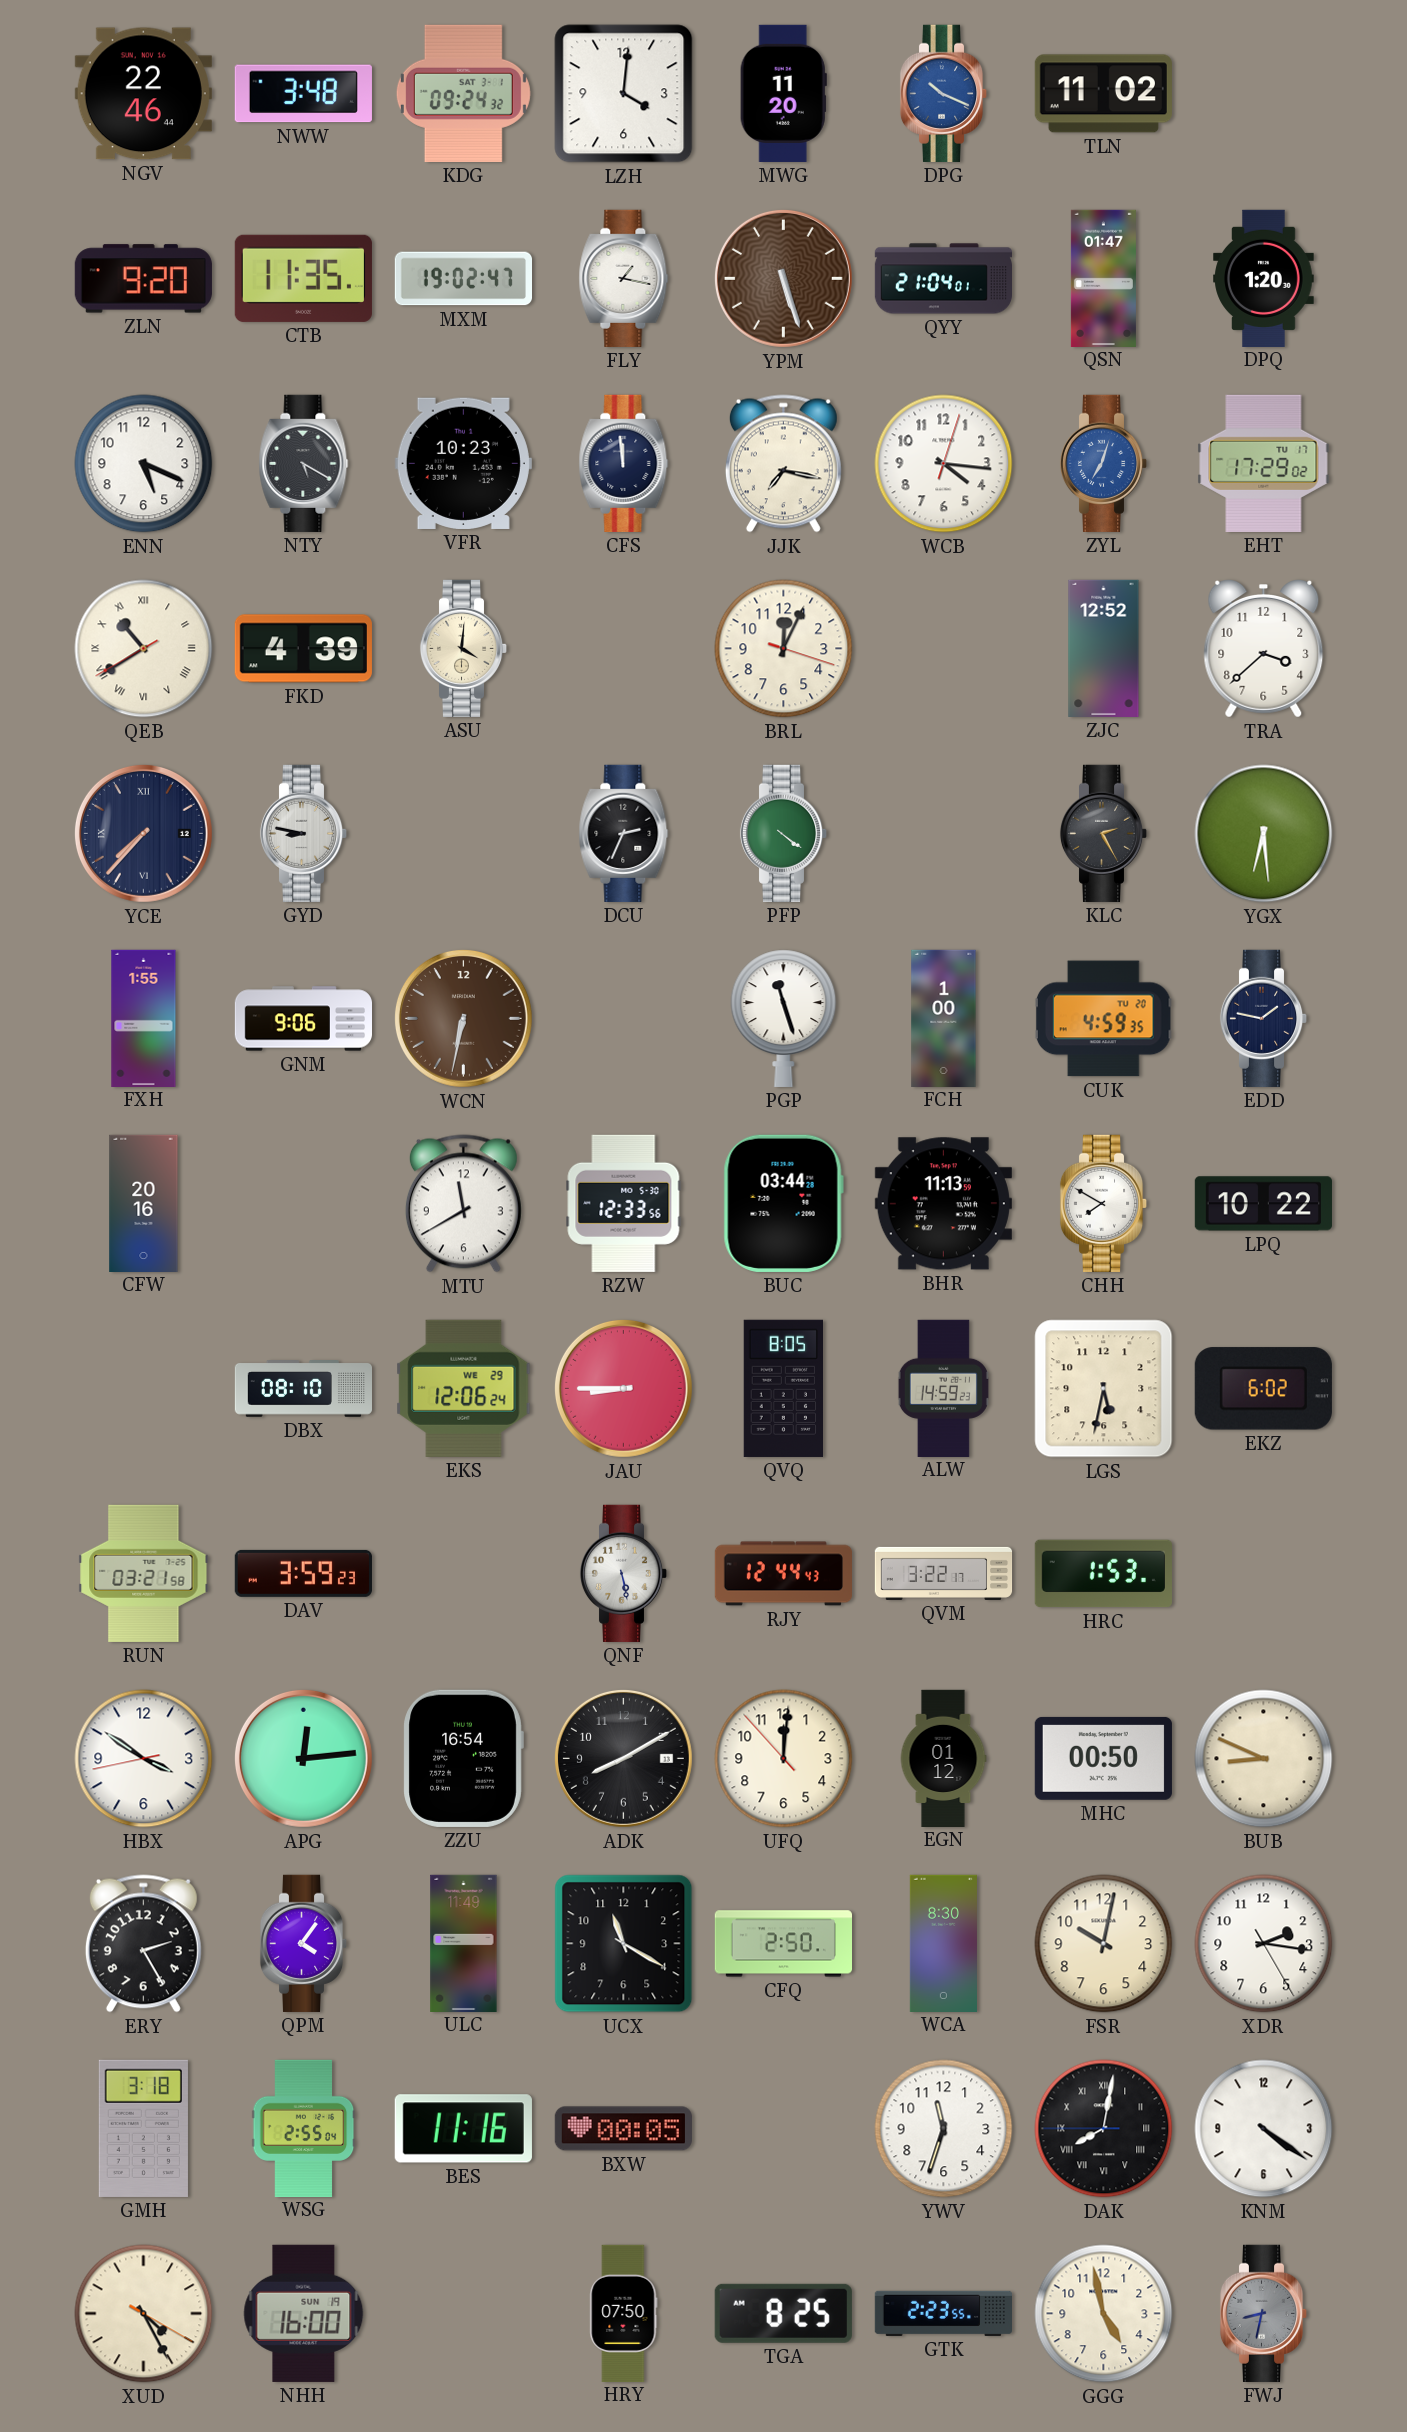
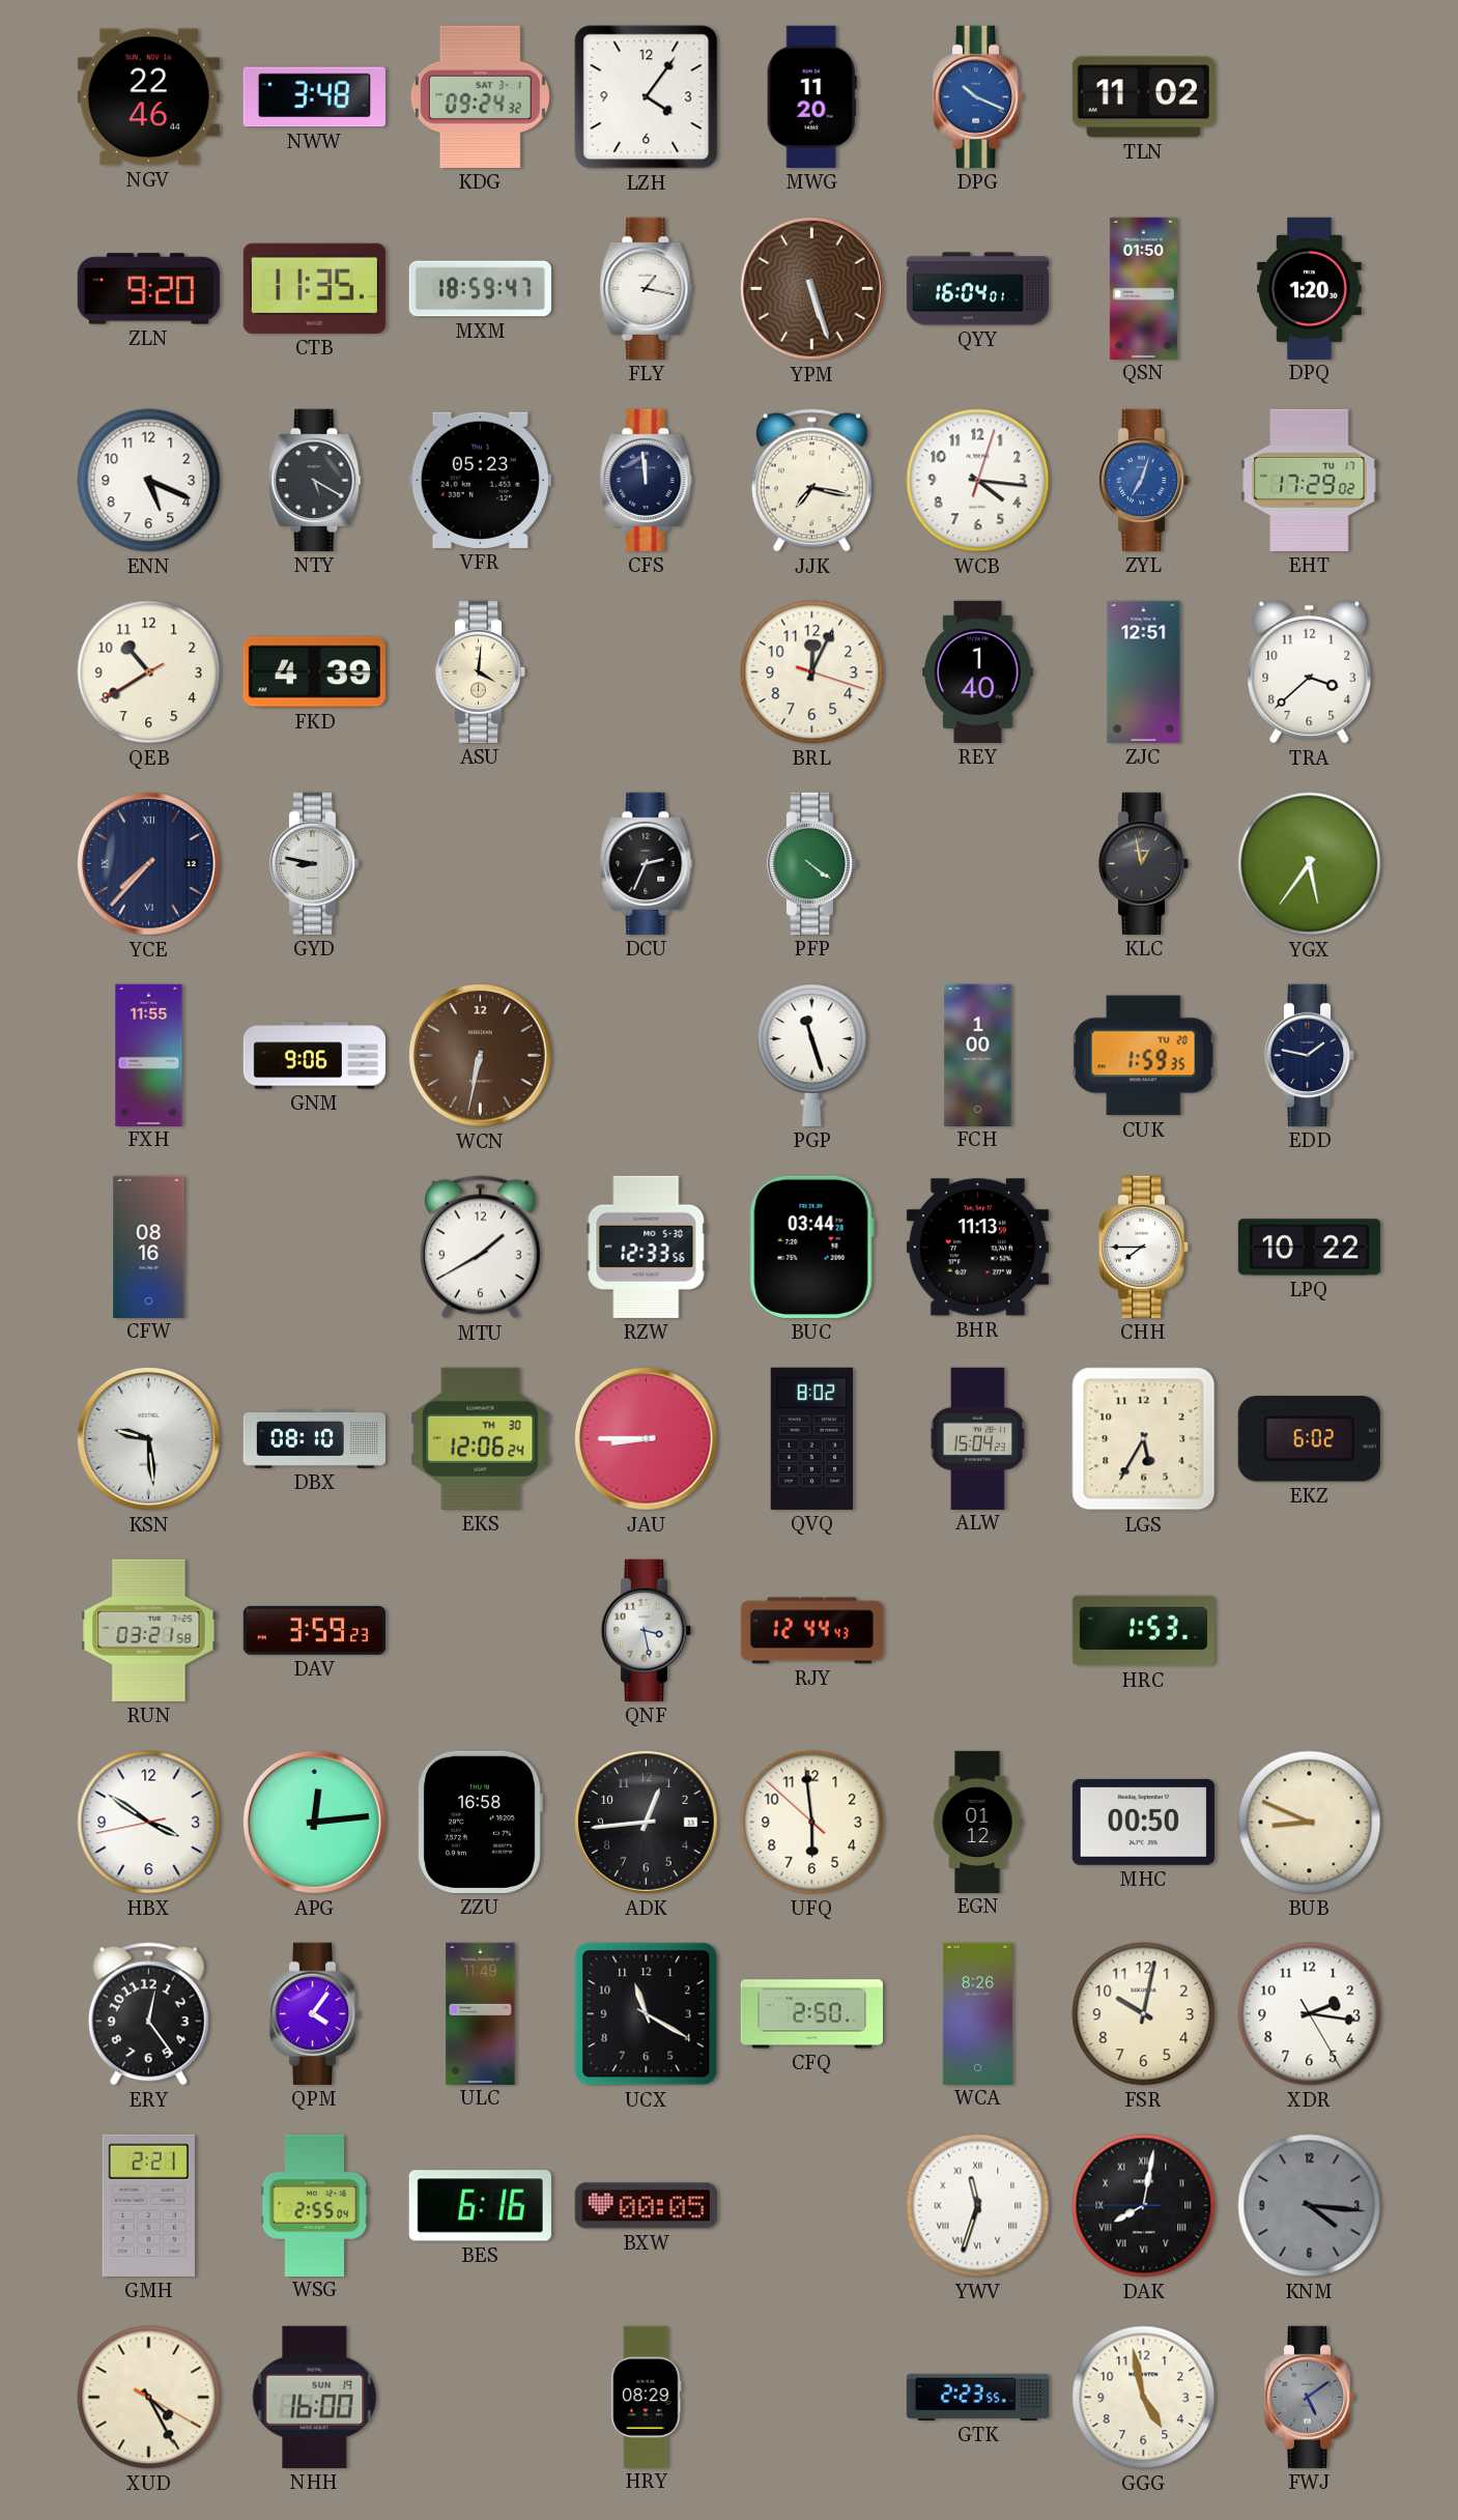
LZH: 4:01 -> 4:06
MXM: 19:02 -> 18:59
QYY: 21:04 -> 16:04
QSN: 01:47 -> 01:50
VFR: 10:23 -> 05:23
QEB numerals: Roman -> Arabic
REY: none -> 1:40
ZJC: 12:52 -> 12:51
KLC: 2:25 -> 12:58
YGX: 6:29 -> 5:36
FXH: 1:55 -> 11:55
CUK: 4:59 -> 1:59
CFW: 20:16 -> 08:16
MTU: 11:40 -> 1:40
CHH: 7:50 -> 7:45
KSN: none -> 9:29
EKS date: WE 29 -> TH 30
QVQ: 8:05 -> 8:02
ALW: 14:59 -> 15:04
LGS: 5:32 -> 5:35
QNF: 5:28 -> 3:28
QVM: 3:22 -> none
ZZU: 16:54 -> 16:58
ADK: 8:10 -> 12:44
UFQ: 12:00 -> 5:58
ERY: 2:25 -> 12:24
WCA: 8:30 -> 8:26
GMH: 3:18 -> 2:21
BES: 11:16 -> 6:16
YWV numerals: Arabic -> Roman
KNM: 4:21 -> 4:16
KNM dial: white -> grey
HRY: 07:50 -> 08:29
TGA: 8:25 -> none
FWJ: 8:32 -> 5:09
